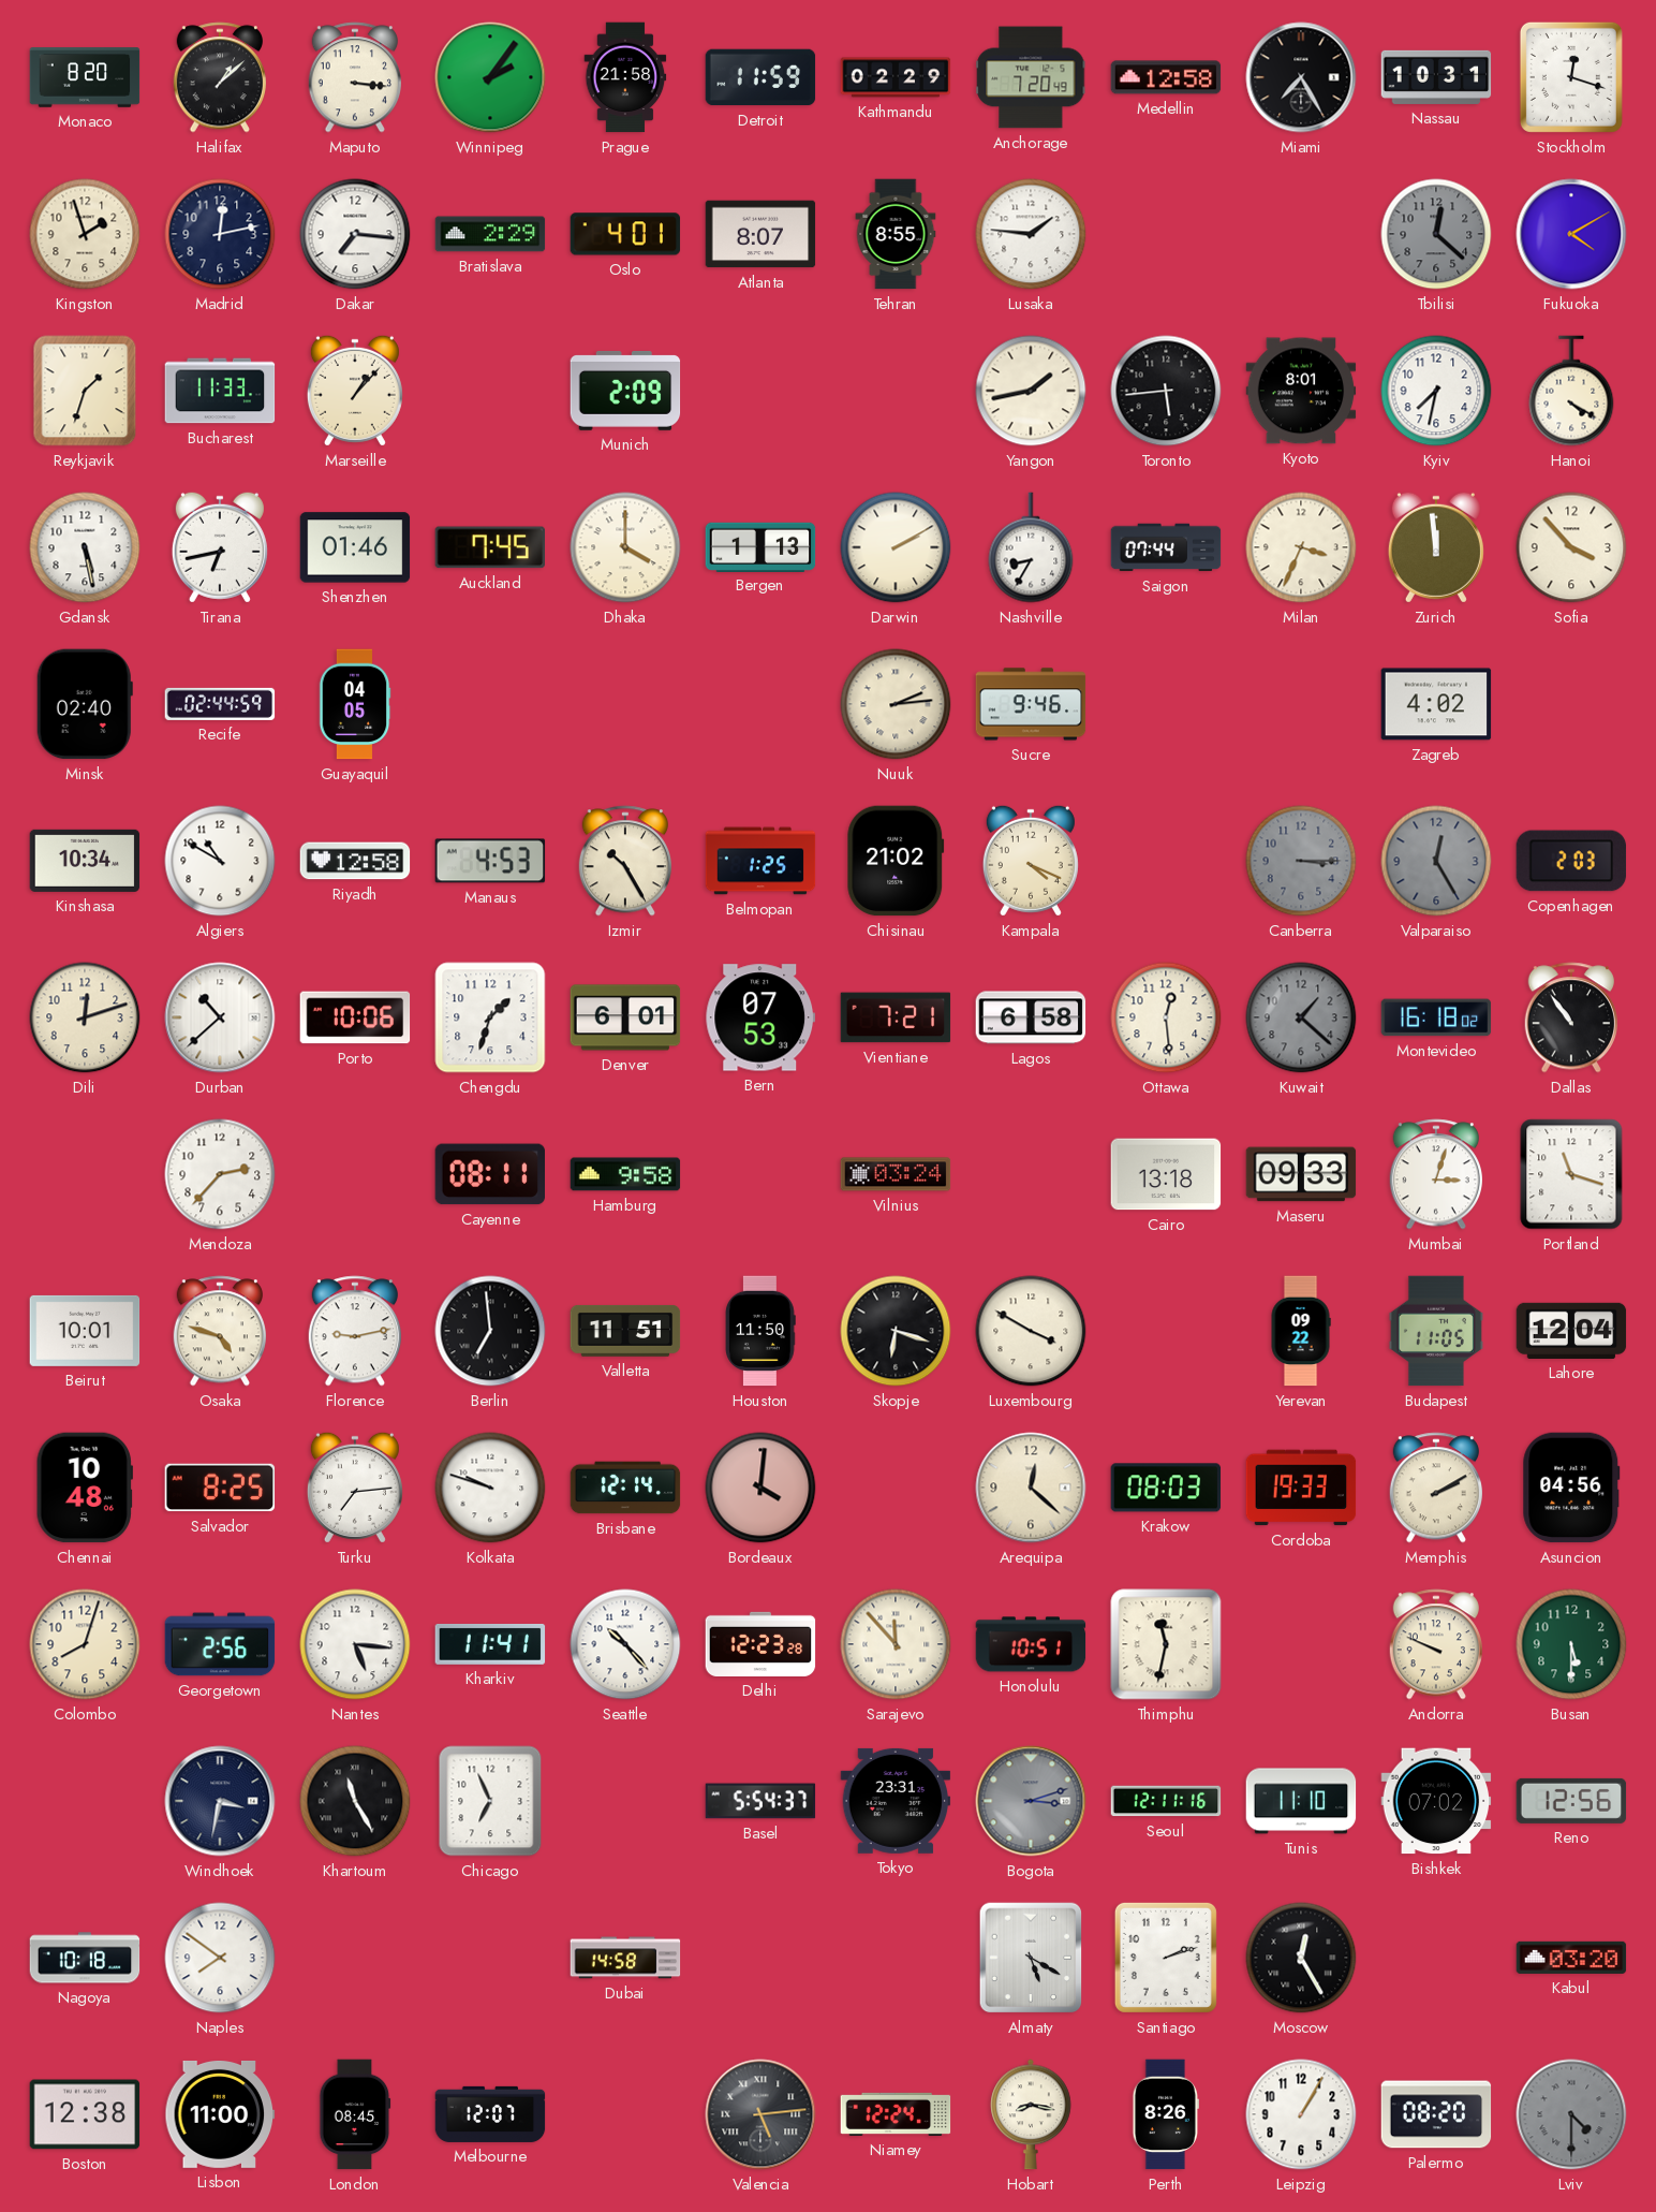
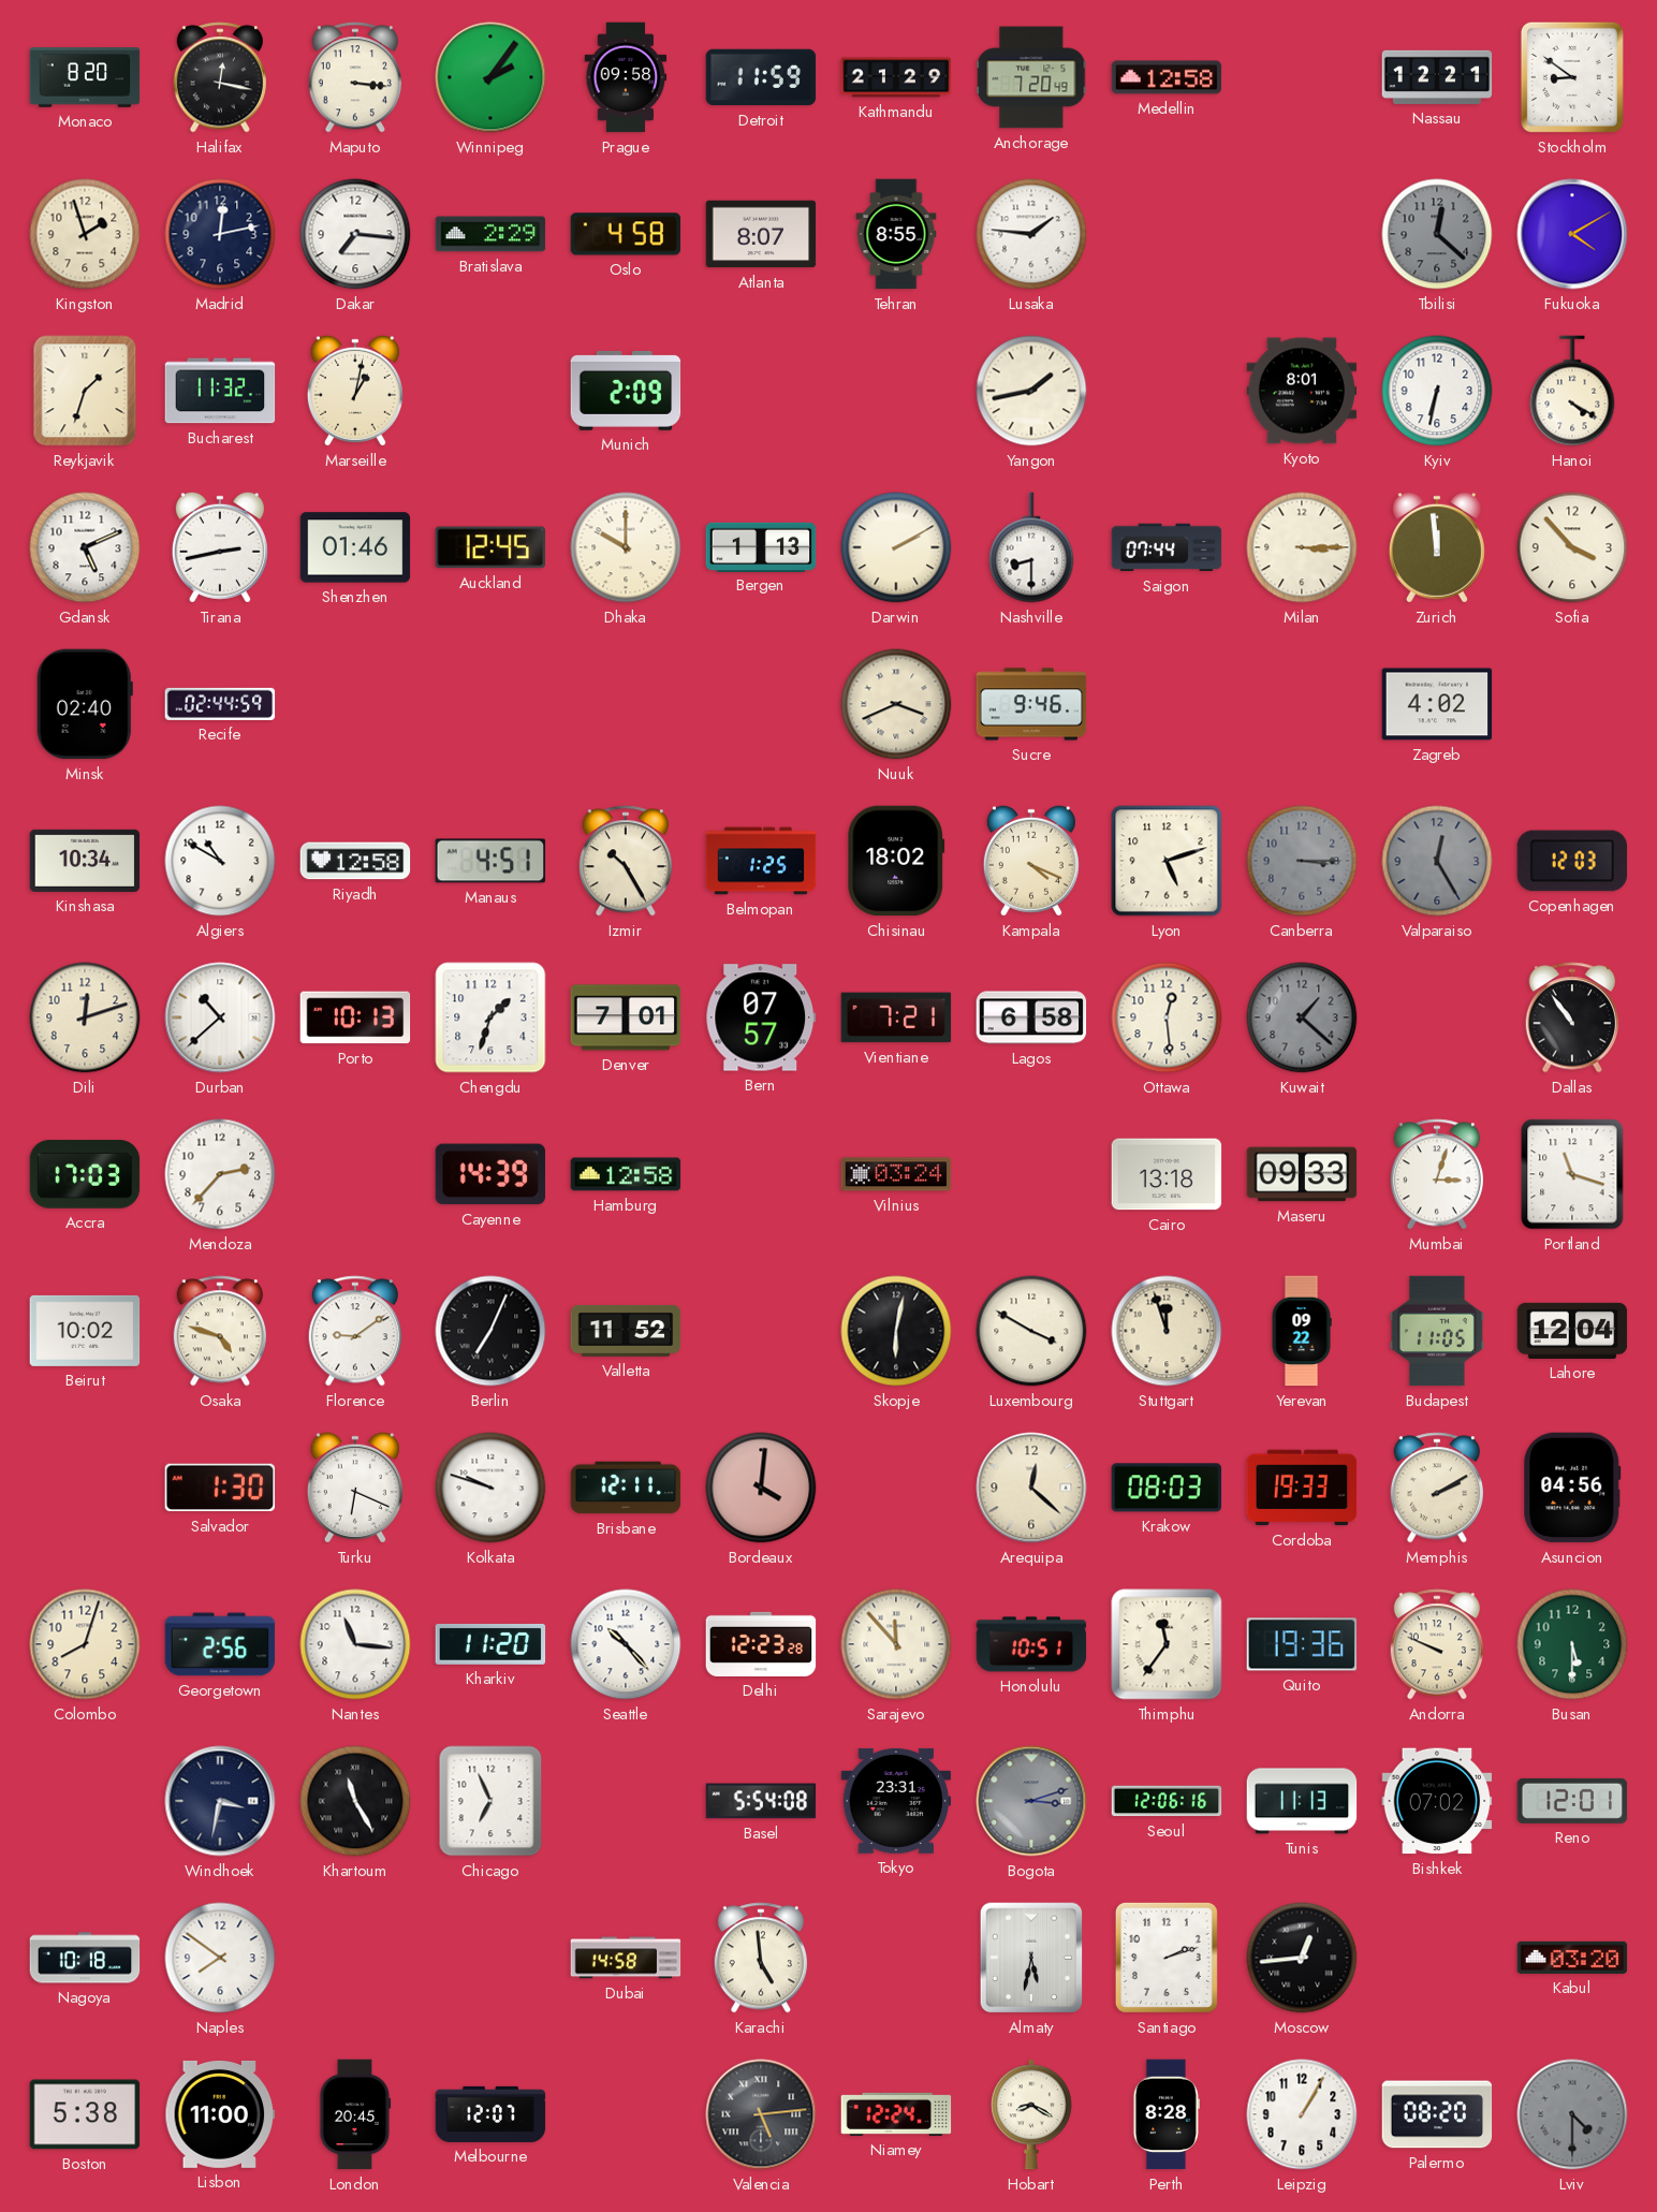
Halifax: 1:08 -> 12:17
Prague: 21:58 -> 09:58
Kathmandu: 02:29 -> 21:29
Miami: 7:25 -> none
Nassau: 10:31 -> 12:21
Stockholm: 12:18 -> 8:51
Oslo: 4:01 -> 4:58
Bucharest: 11:33 -> 11:32
Marseille: 1:07 -> 1:02
Toronto: 5:44 -> none
Kyiv: 7:32 -> 6:32
Gdansk: 5:28 -> 5:11
Tirana: 6:43 -> 2:43
Auckland: 7:45 -> 12:45
Dhaka: 4:00 -> 10:00
Nashville: 8:35 -> 8:30
Milan: 3:34 -> 3:15
Guayaquil: 04:05 -> none
Nuuk: 2:14 -> 3:41
Manaus: 4:53 -> 4:51
Chisinau: 21:02 -> 18:02
Lyon: none -> 5:12
Copenhagen: 2:03 -> 12:03
Porto: 10:06 -> 10:13
Denver: 6:01 -> 7:01
Bern: 07:53 -> 07:57
Montevideo: 16:18 -> none
Accra: none -> 17:03
Cayenne: 08:11 -> 14:39
Hamburg: 9:58 -> 12:58
Beirut: 10:01 -> 10:02
Florence: 9:13 -> 9:09
Berlin: 6:59 -> 7:04
Valletta: 11:51 -> 11:52
Houston: 11:50 -> none
Skopje: 6:18 -> 6:02
Stuttgart: none -> 11:57
Chennai: 10:48 -> none
Salvador: 8:25 -> 1:30
Turku: 7:14 -> 6:19
Brisbane: 12:14 -> 12:11
Nantes: 5:16 -> 11:16
Kharkiv: 11:41 -> 11:20
Thimphu: 11:32 -> 11:36
Quito: none -> 19:36
Basel: 5:54:37 -> 5:54:08
Seoul: 12:11 -> 12:06
Tunis: 11:10 -> 11:13
Reno: 12:56 -> 12:01
Karachi: none -> 4:59
Almaty: 5:20 -> 5:32
Moscow: 12:25 -> 12:44
Boston: 12:38 -> 5:38
London: 08:45 -> 20:45
Hobart: 8:17 -> 8:20
Perth: 8:26 -> 8:28
